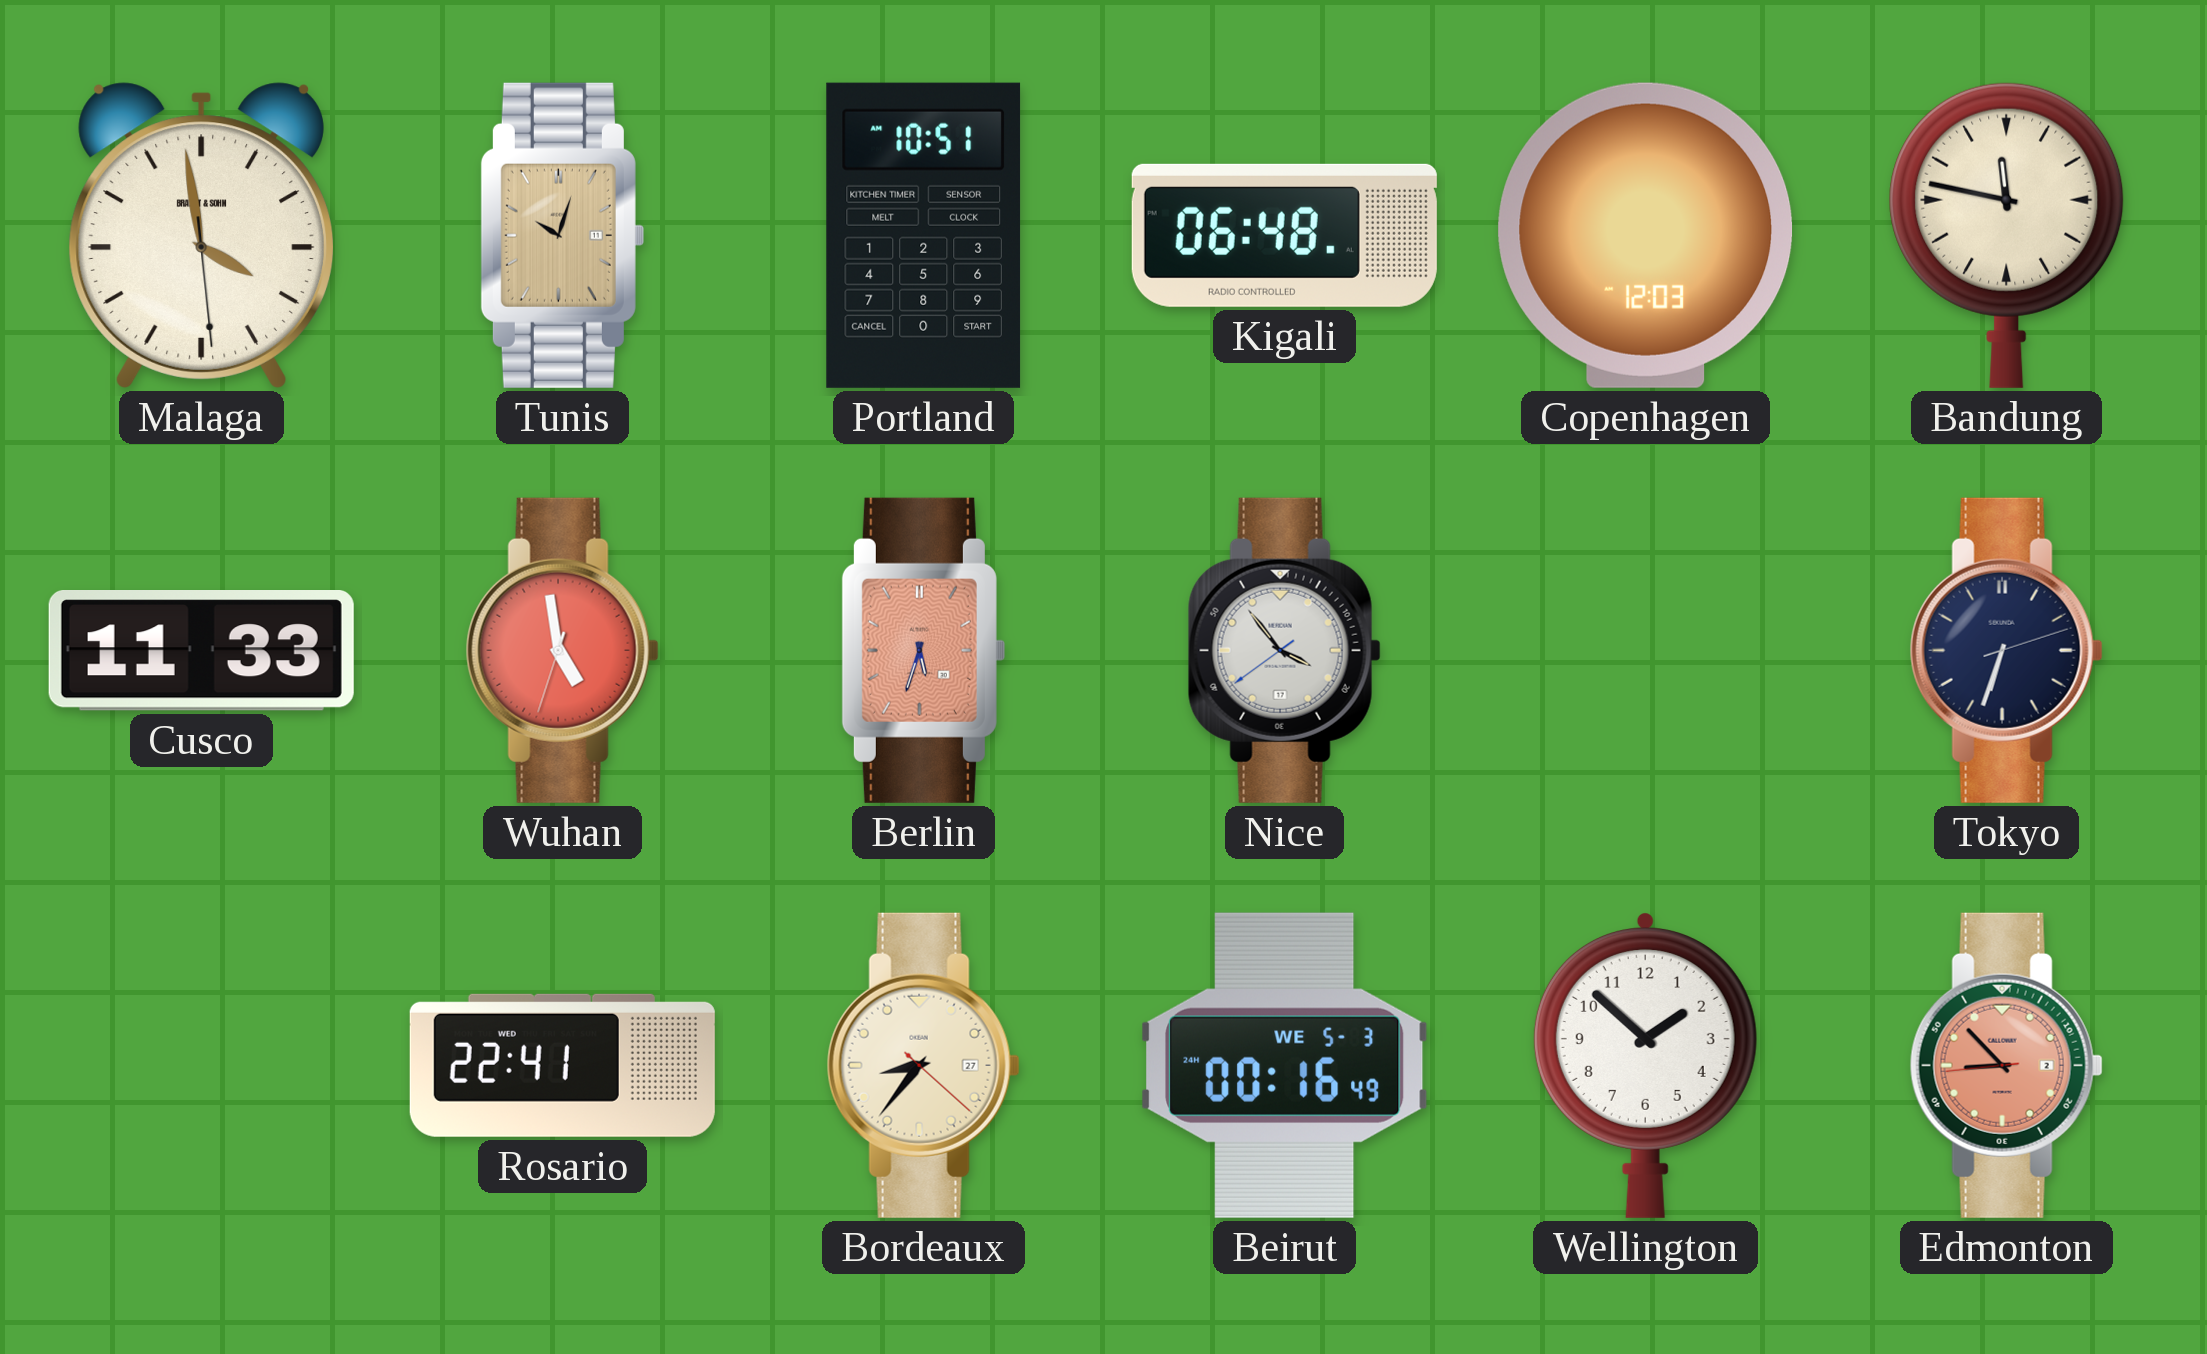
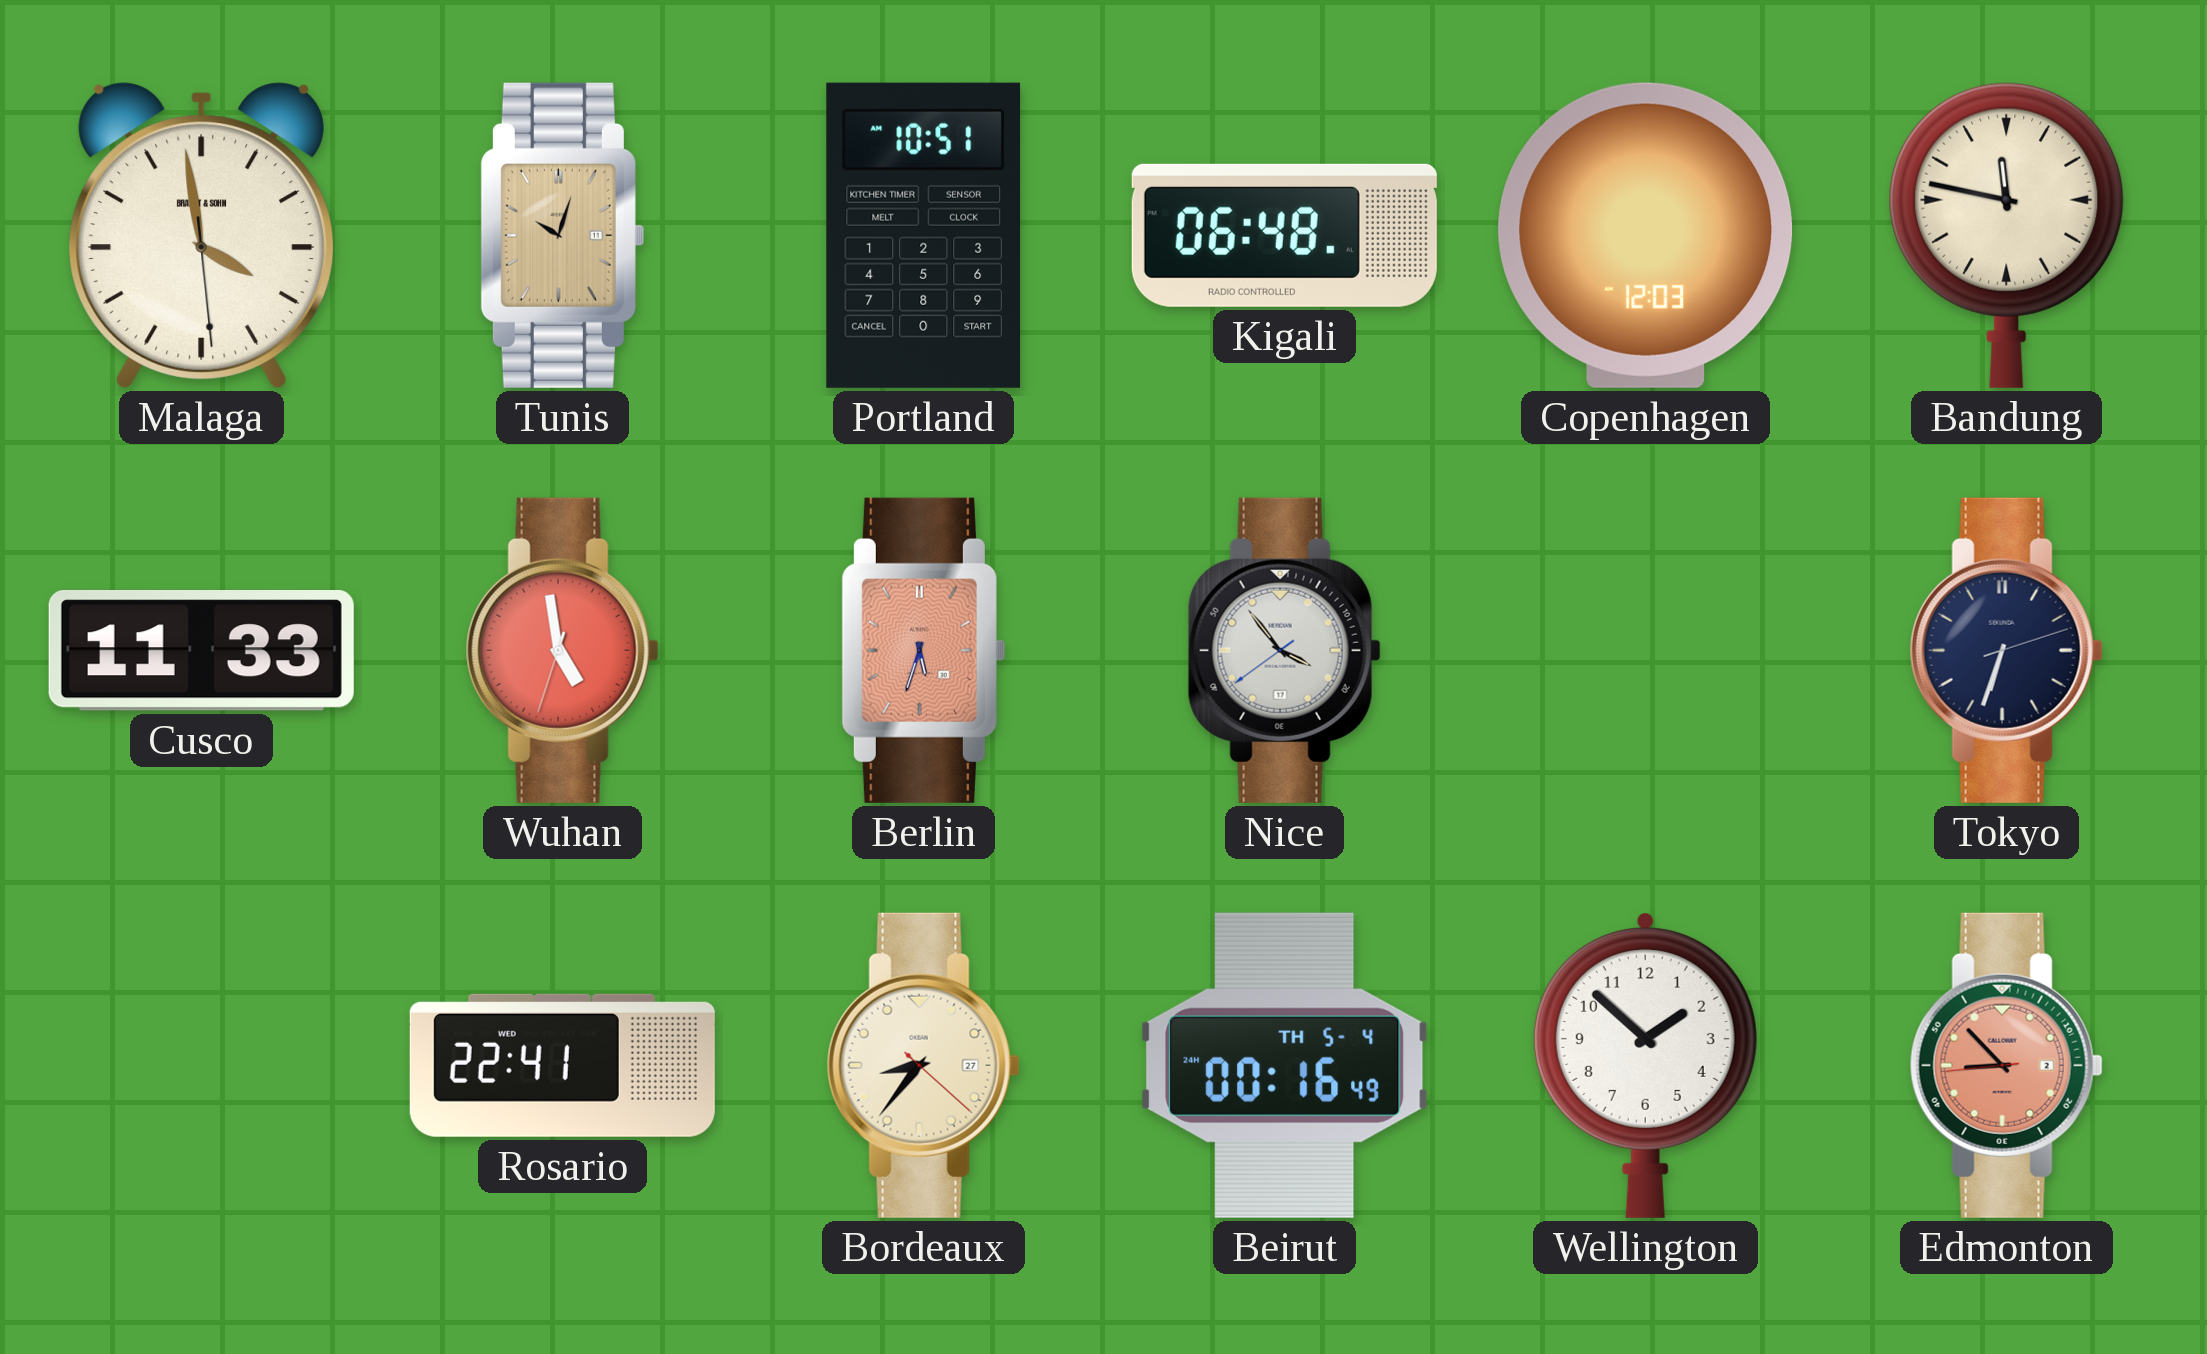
Beirut date: WE 5-3 -> TH 5-4
